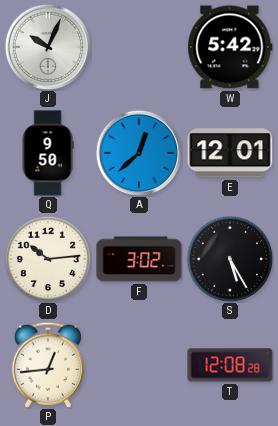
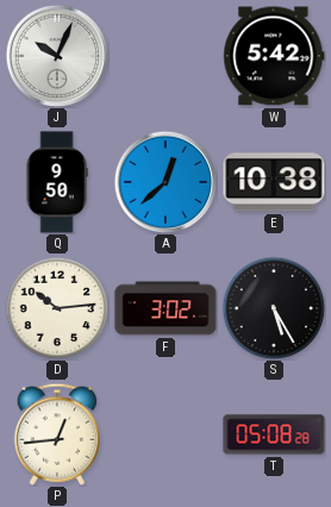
E: 12:01 -> 10:38
T: 12:08 -> 05:08
